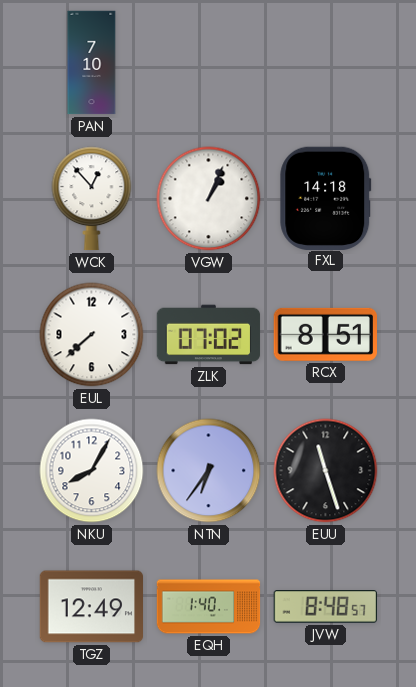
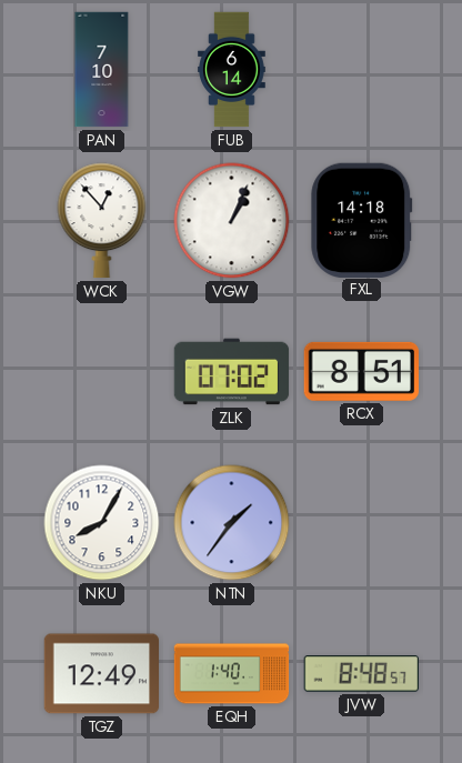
FUB: none -> 6:14
EUL: 7:38 -> none
NTN: 6:36 -> 1:36
EUU: 11:27 -> none
